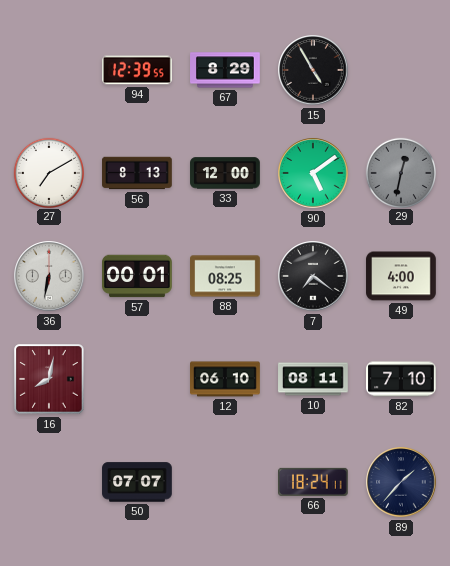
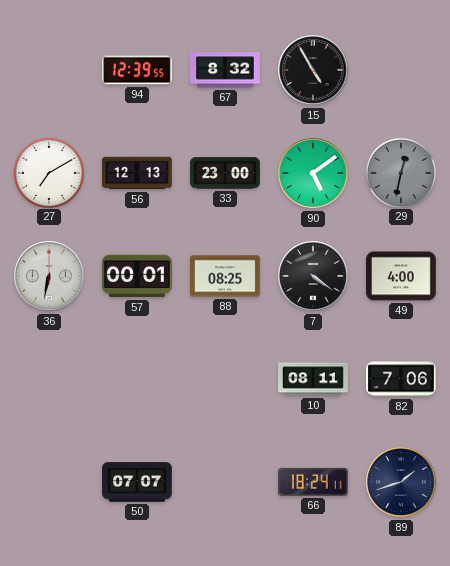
67: 8:29 -> 8:32
56: 8:13 -> 12:13
33: 12:00 -> 23:00
7: 7:21 -> 4:21
16: 8:02 -> none
12: 06:10 -> none
82: 7:10 -> 7:06
89: 1:37 -> 1:42
